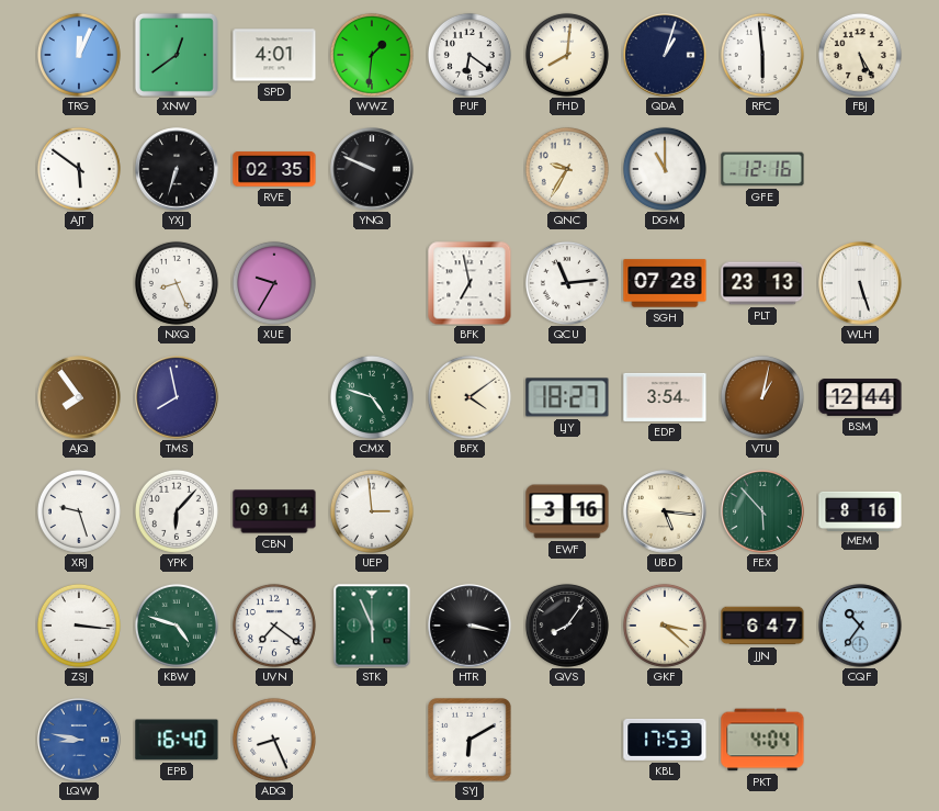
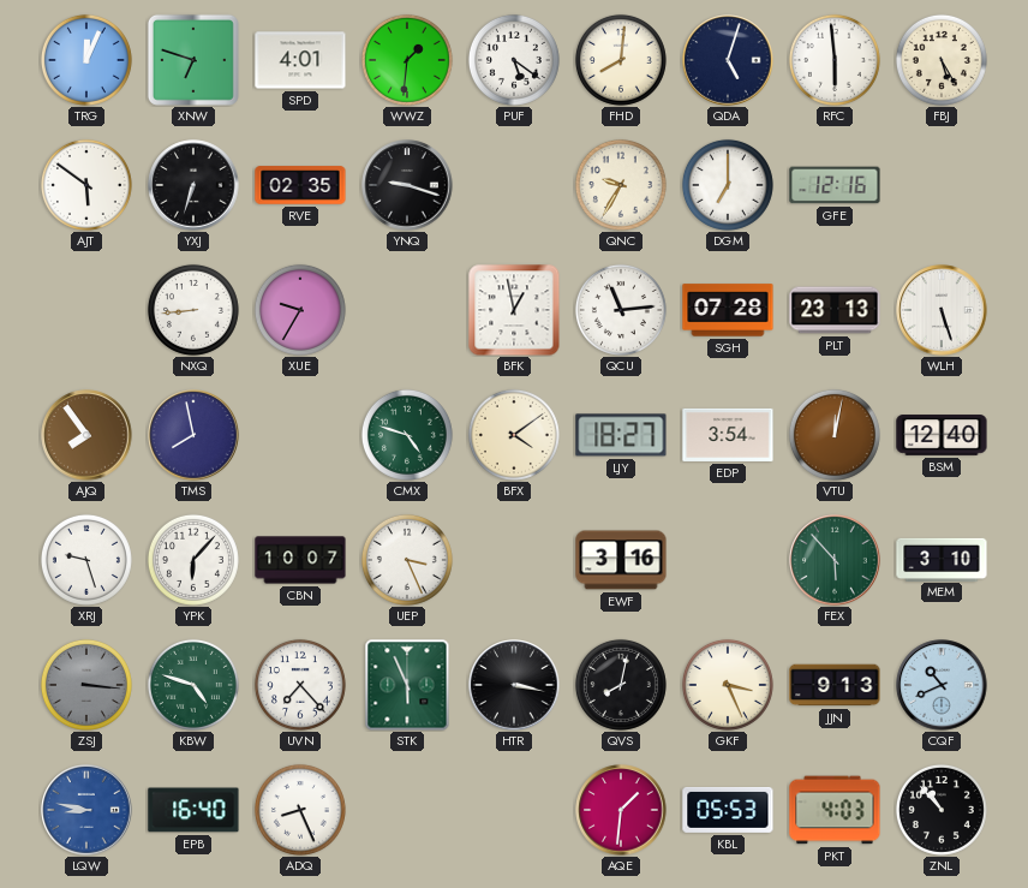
XNW: 12:39 -> 6:48
PUF: 6:21 -> 5:21
QDA: 1:03 -> 5:03
YNQ: 9:49 -> 9:18
DGM: 11:00 -> 7:00
NXQ: 8:26 -> 8:44
BFK: 6:58 -> 12:58
VTU: 1:02 -> 12:02
BSM: 12:44 -> 12:40
CBN: 09:14 -> 10:07
UEP: 2:59 -> 3:26
UBD: 5:16 -> none
MEM: 8:16 -> 3:10
ZSJ dial: white -> grey
UVN: 7:21 -> 7:23
QVS: 8:06 -> 8:02
GKF: 3:22 -> 3:26
JJN: 6:47 -> 9:13
CQF: 10:36 -> 10:41
SYJ: 6:10 -> none
AQE: none -> 1:31
KBL: 17:53 -> 05:53
PKT: 4:04 -> 4:03
ZNL: none -> 10:53
